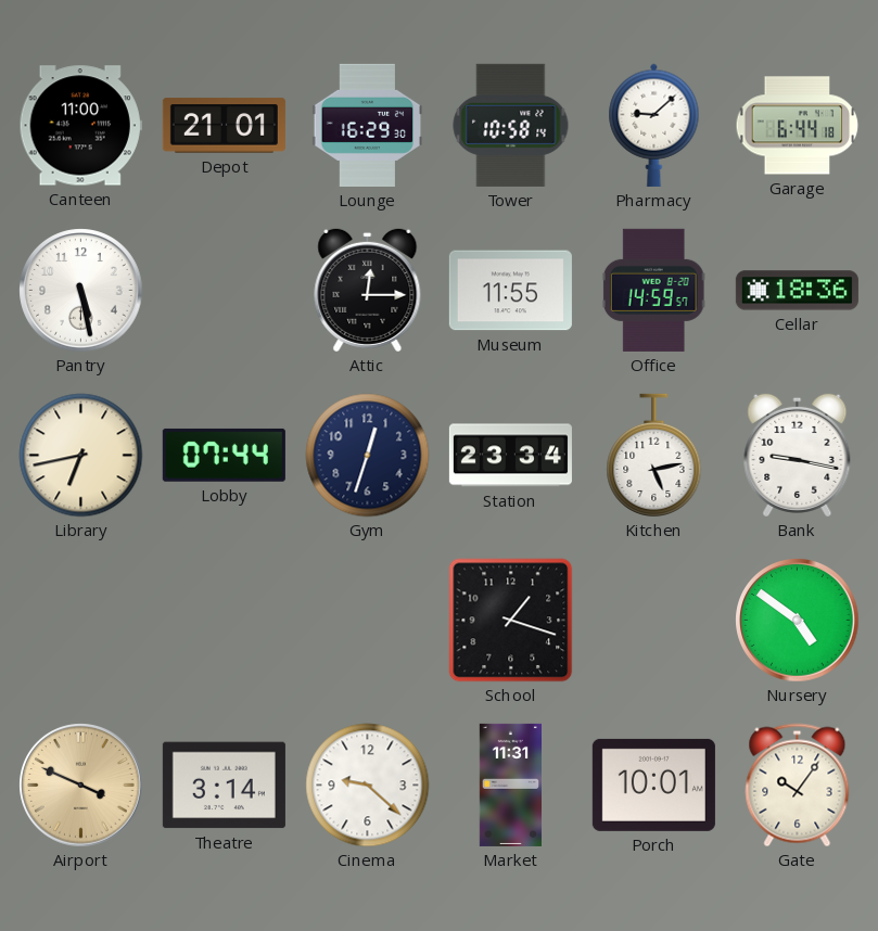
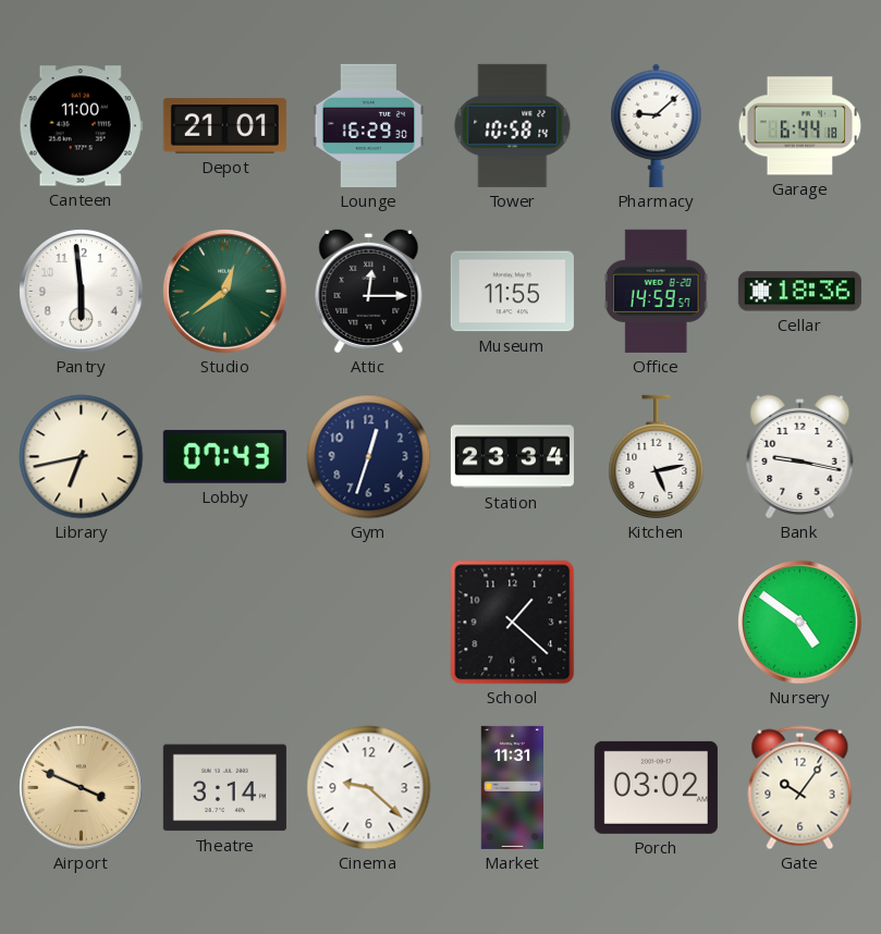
Pantry: 5:28 -> 5:59
Studio: none -> 12:39
Lobby: 07:44 -> 07:43
School: 1:18 -> 1:22
Porch: 10:01 -> 03:02
